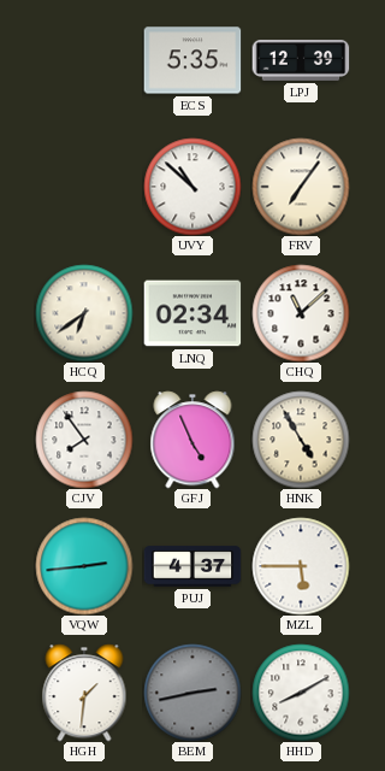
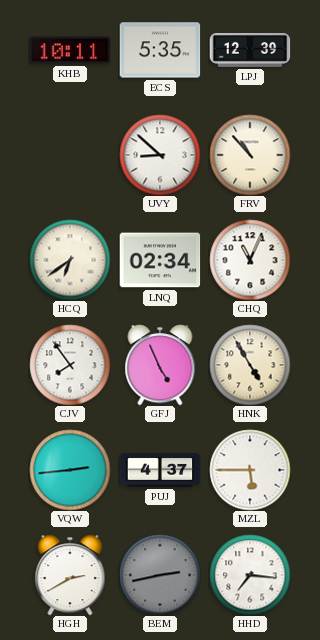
KHB: none -> 10:11
UVY: 10:52 -> 8:52
FRV: 7:06 -> 10:53
CHQ: 11:08 -> 11:04
HGH: 1:31 -> 2:40
HHD: 8:10 -> 7:16
